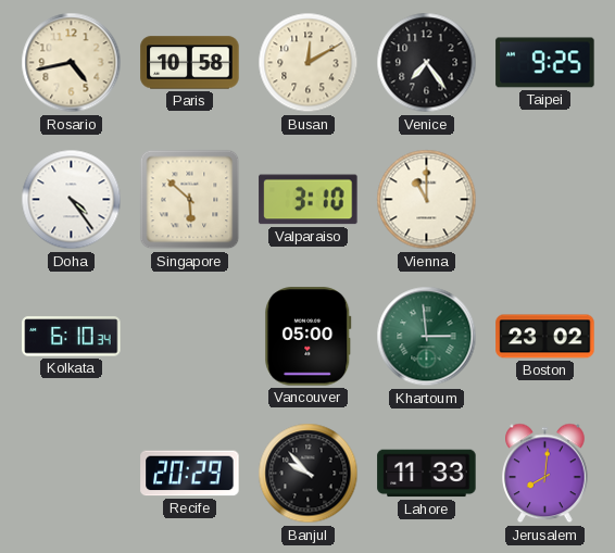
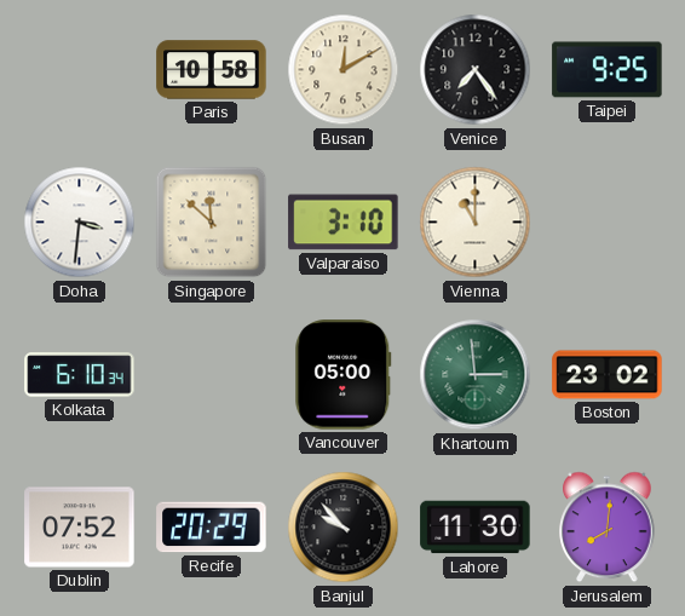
Rosario: 4:43 -> none
Doha: 4:24 -> 3:31
Singapore: 5:52 -> 11:52
Dublin: none -> 07:52
Lahore: 11:33 -> 11:30
